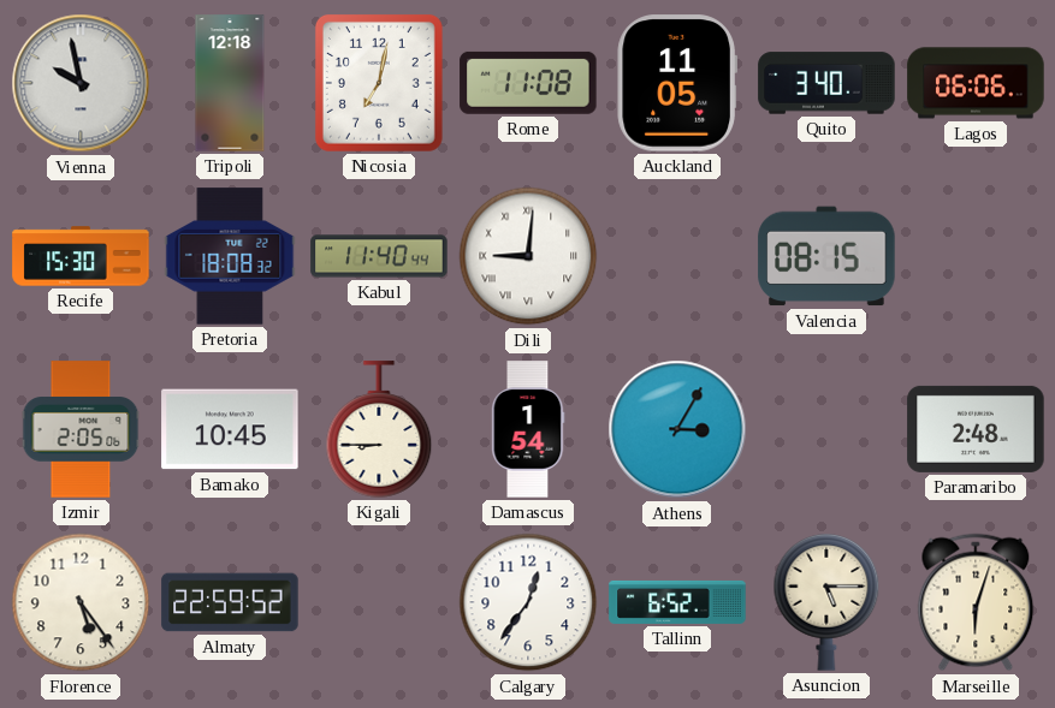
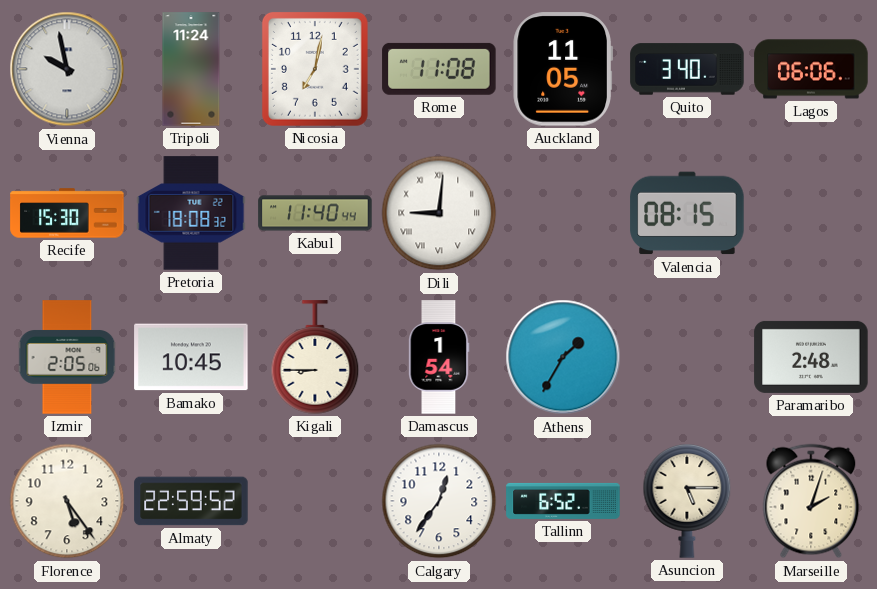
Tripoli: 12:18 -> 11:24
Athens: 3:05 -> 1:35
Marseille: 6:03 -> 2:03
